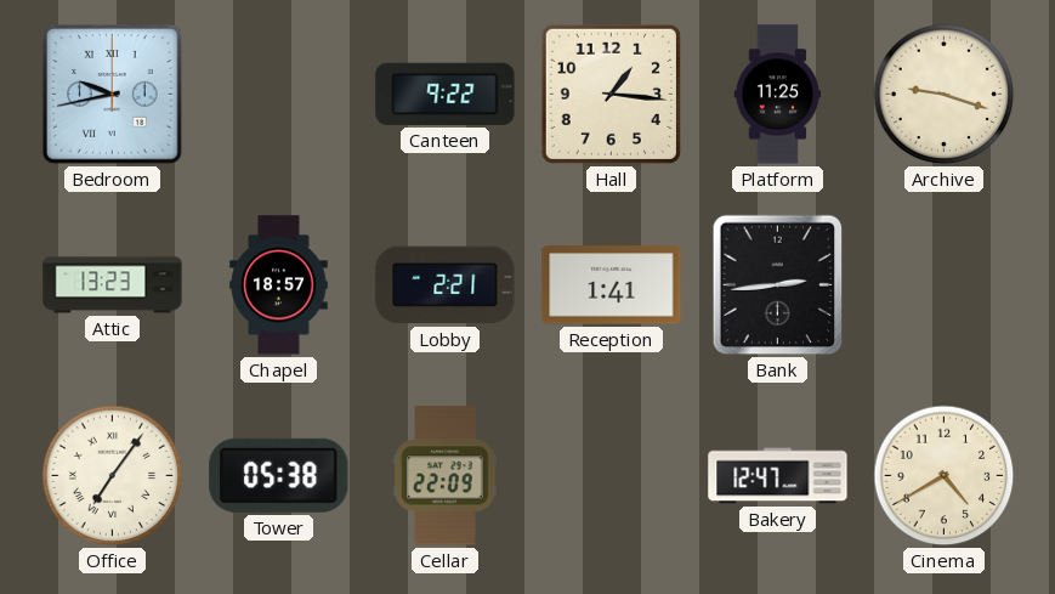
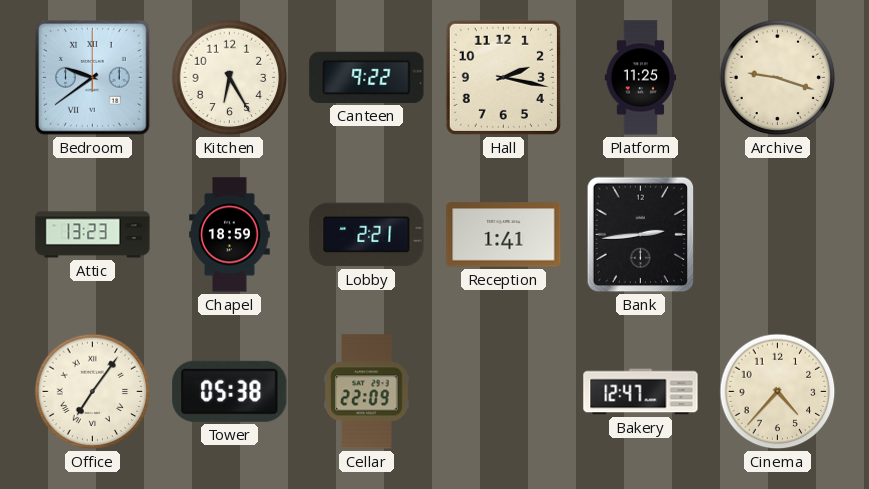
Bedroom: 9:43 -> 9:39
Kitchen: none -> 6:25
Hall: 1:16 -> 2:17
Chapel: 18:57 -> 18:59
Cinema: 4:40 -> 4:37
